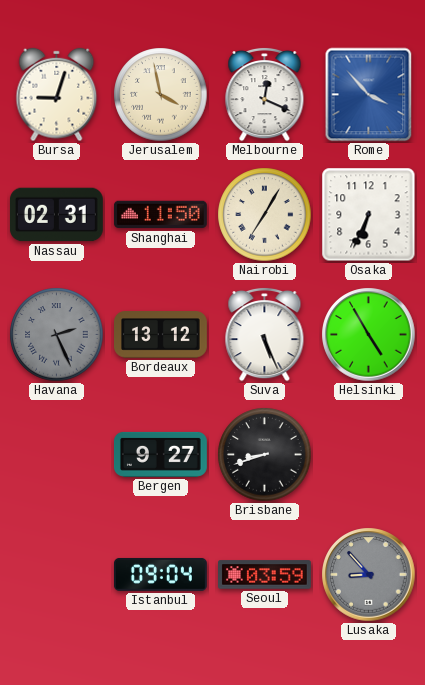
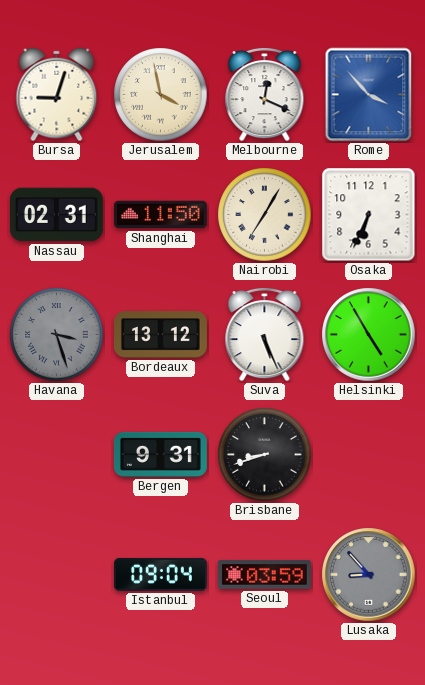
Havana: 2:26 -> 3:27
Bergen: 9:27 -> 9:31
